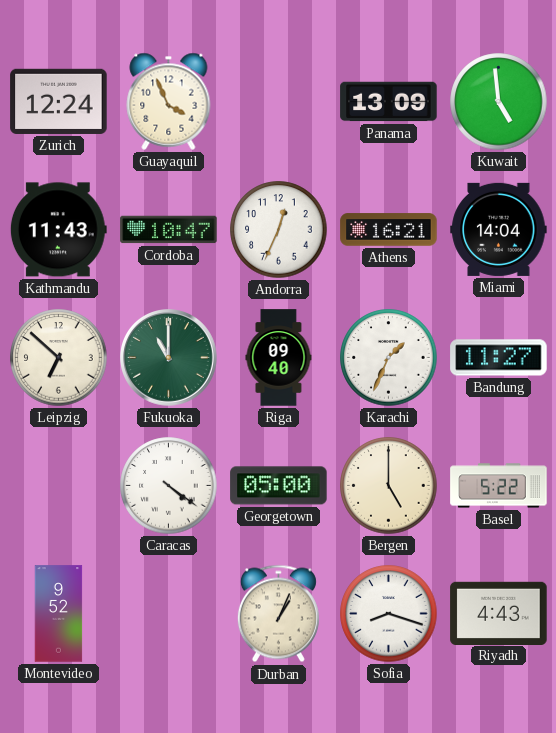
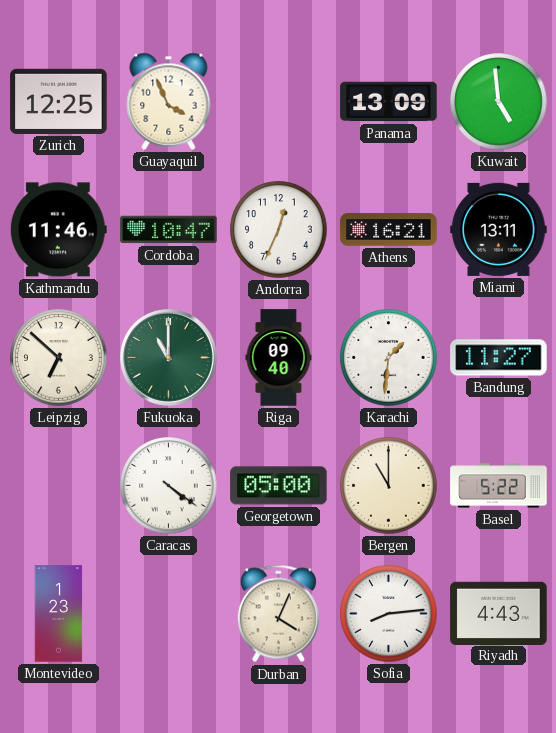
Zurich: 12:24 -> 12:25
Kathmandu: 11:43 -> 11:46
Miami: 14:04 -> 13:11
Karachi: 1:34 -> 1:31
Bergen: 5:00 -> 11:00
Montevideo: 9:52 -> 1:23
Durban: 1:04 -> 4:04
Sofia: 8:18 -> 8:14
